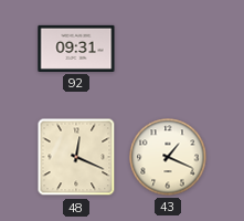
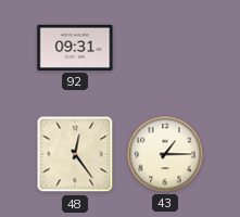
48: 12:19 -> 12:24
43: 1:19 -> 1:15
